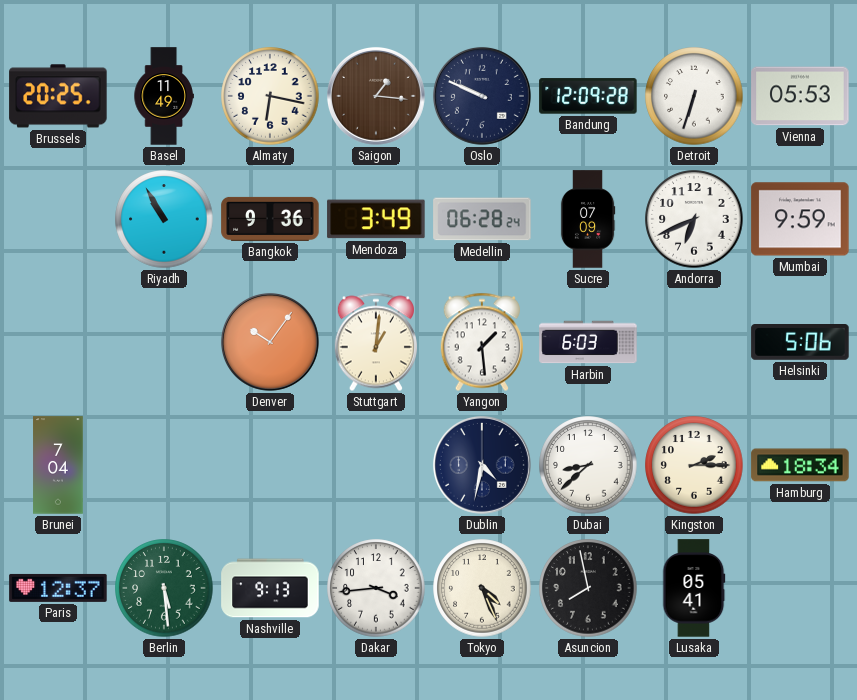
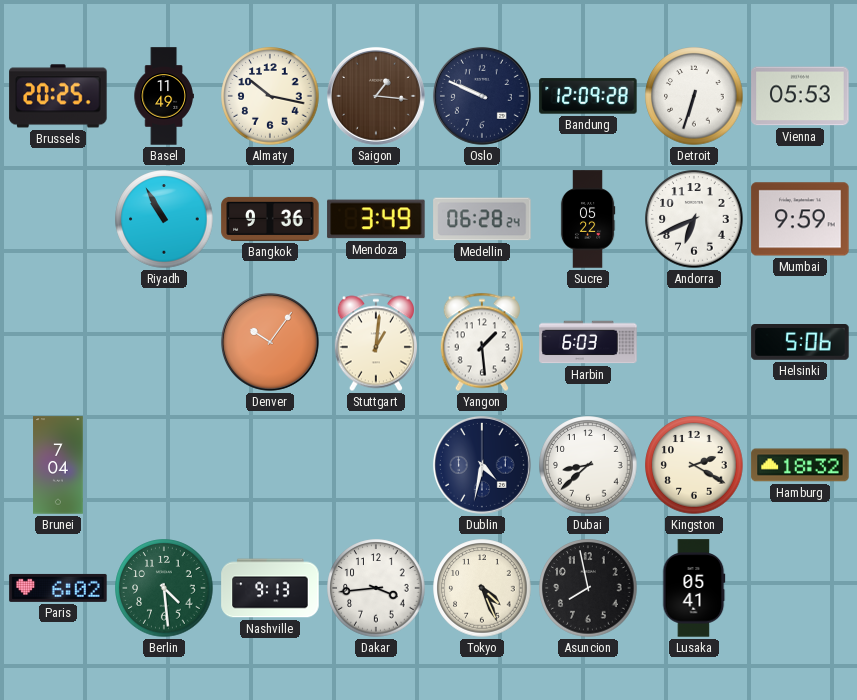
Almaty: 6:17 -> 10:17
Sucre: 07:09 -> 05:22
Kingston: 2:15 -> 2:20
Hamburg: 18:34 -> 18:32
Paris: 12:37 -> 6:02
Berlin: 5:29 -> 4:29
